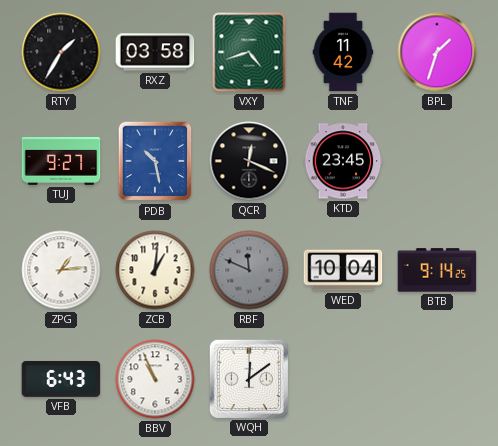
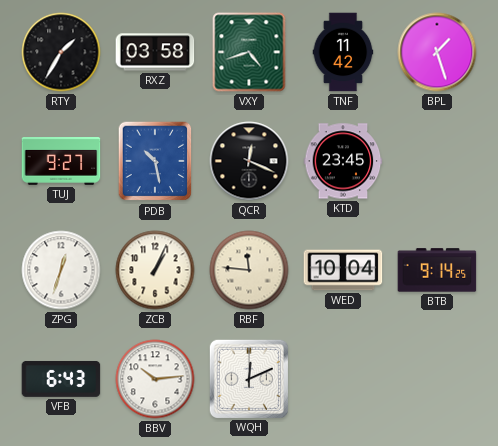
BPL: 1:33 -> 1:27
ZPG: 1:14 -> 12:33
ZCB: 1:01 -> 1:04
RBF: 11:49 -> 11:46
RBF dial: grey -> cream
BBV: 10:56 -> 10:14
WQH: 12:09 -> 12:11
